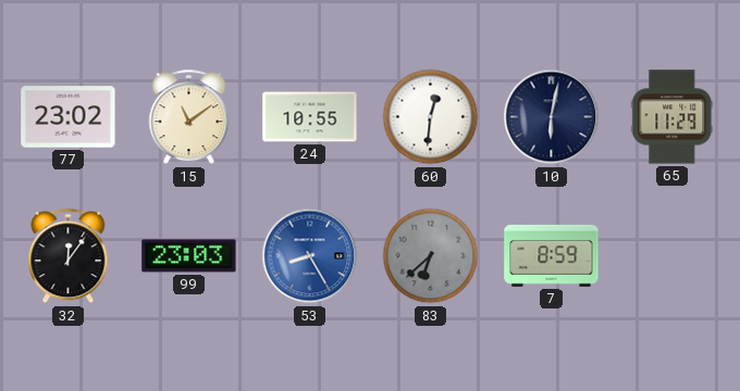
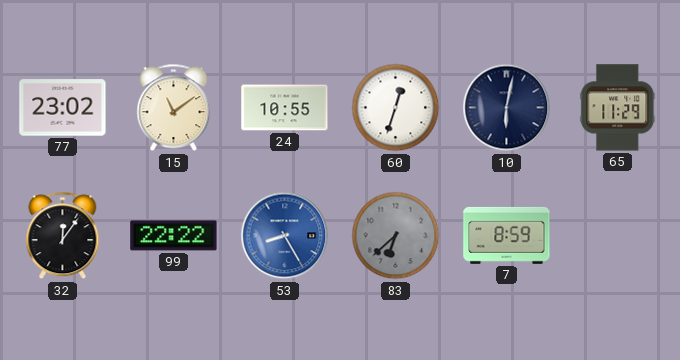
60: 12:31 -> 12:33
99: 23:03 -> 22:22
